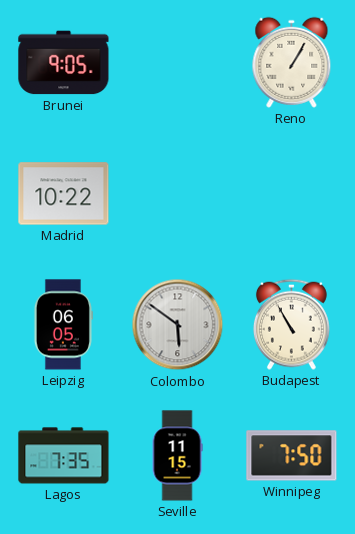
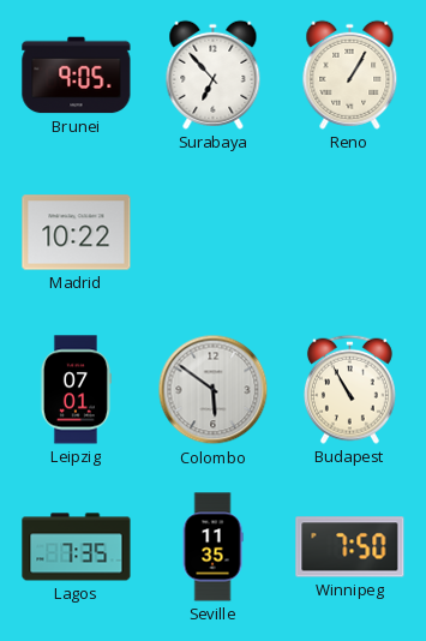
Surabaya: none -> 6:53
Leipzig: 06:05 -> 07:01
Seville: 11:15 -> 11:35
